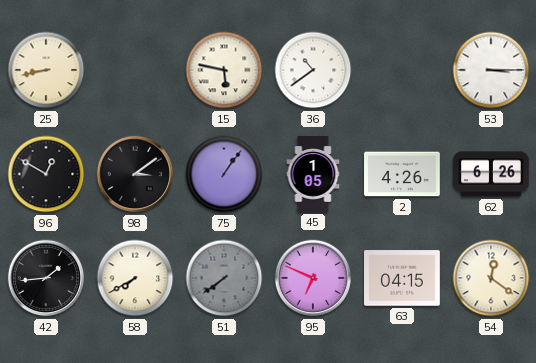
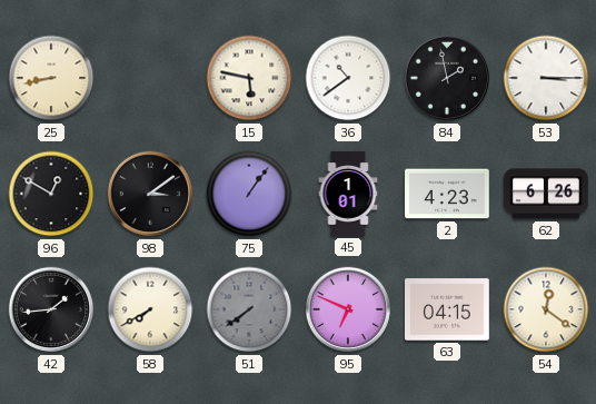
84: none -> 1:58
45: 1:05 -> 1:01
2: 4:26 -> 4:23
